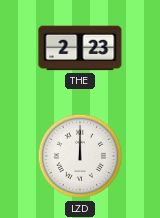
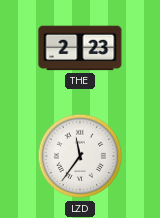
LZD: 12:00 -> 11:36
